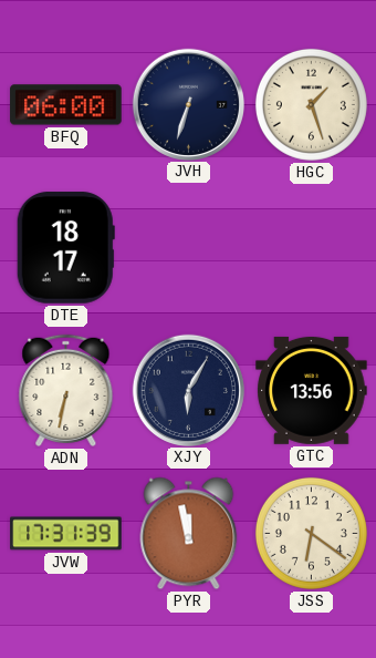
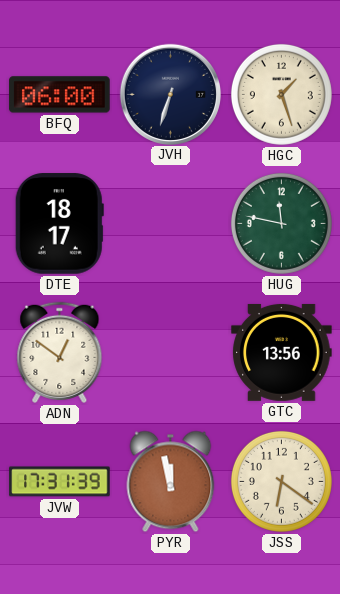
HUG: none -> 11:47
ADN: 6:32 -> 12:51
XJY: 6:05 -> none
